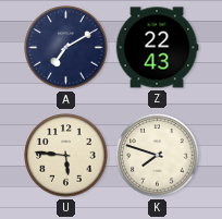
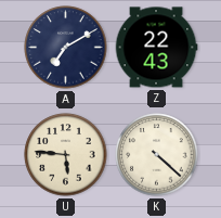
K: 7:48 -> 4:22
